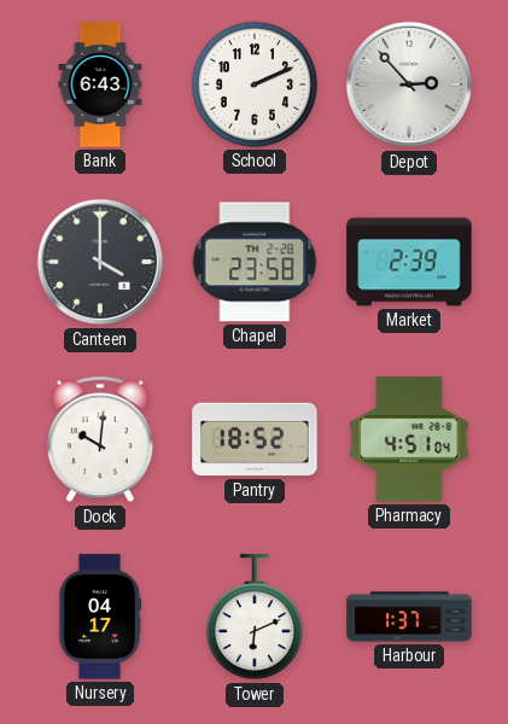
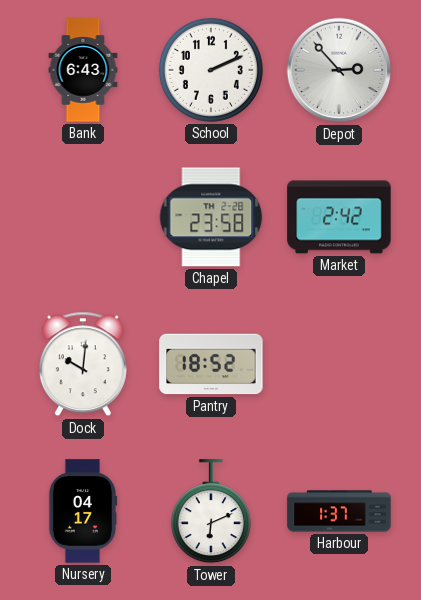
Canteen: 4:00 -> none
Market: 2:39 -> 2:42
Pharmacy: 4:51 -> none
